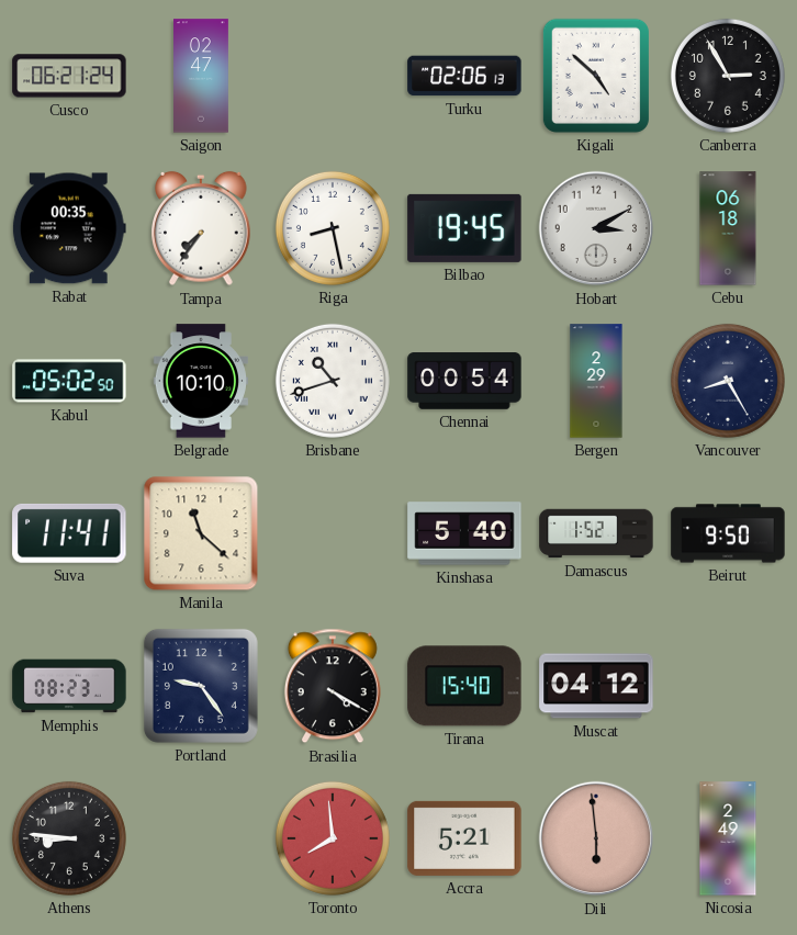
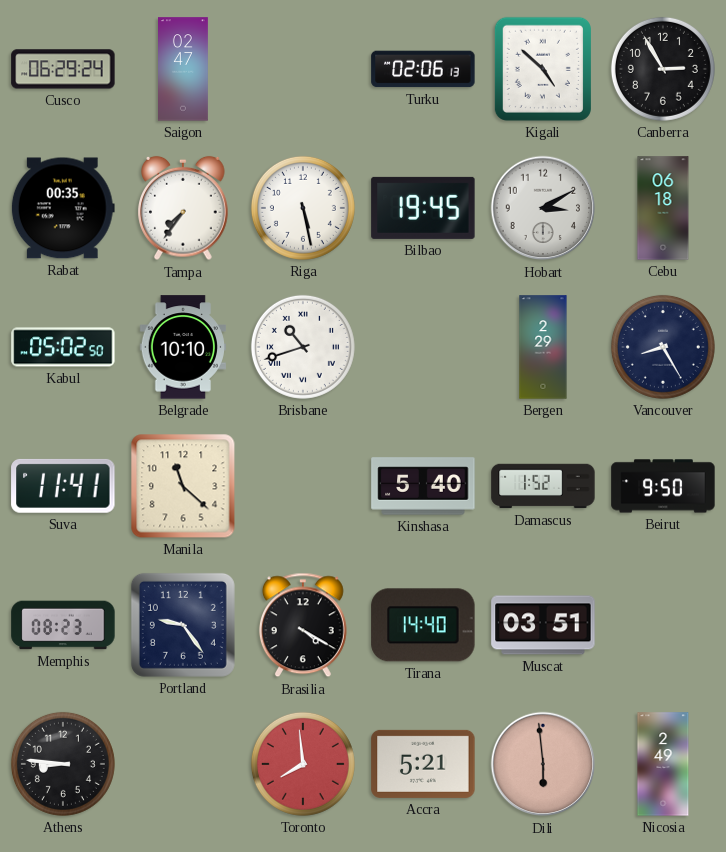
Cusco: 06:21 -> 06:29
Riga: 8:28 -> 5:28
Chennai: 00:54 -> none
Tirana: 15:40 -> 14:40
Muscat: 04:12 -> 03:51
